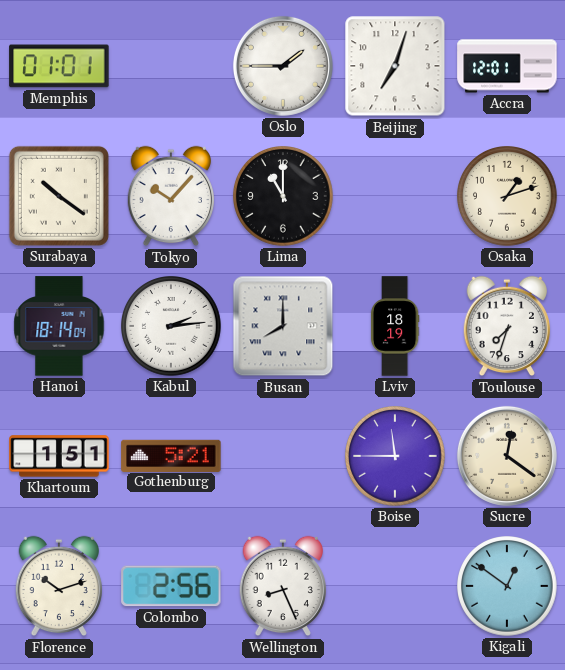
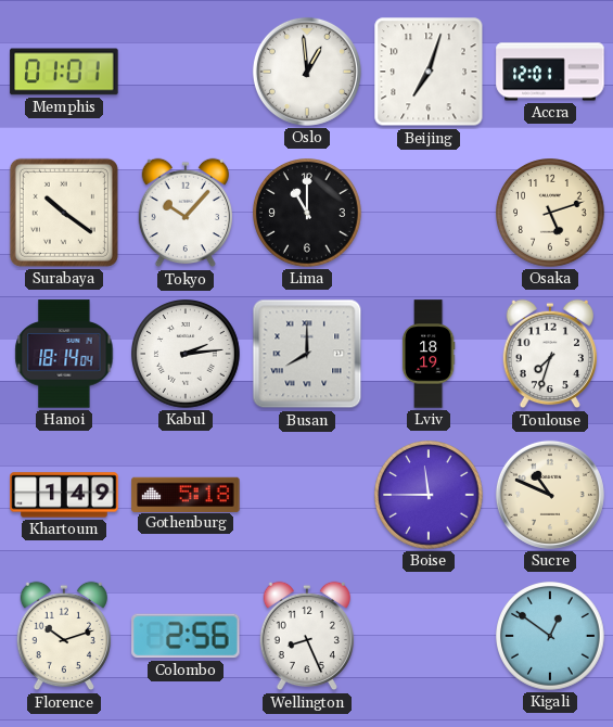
Oslo: 1:45 -> 12:59
Osaka: 1:12 -> 5:12
Khartoum: 1:51 -> 1:49
Gothenburg: 5:21 -> 5:18
Sucre: 12:21 -> 10:49
